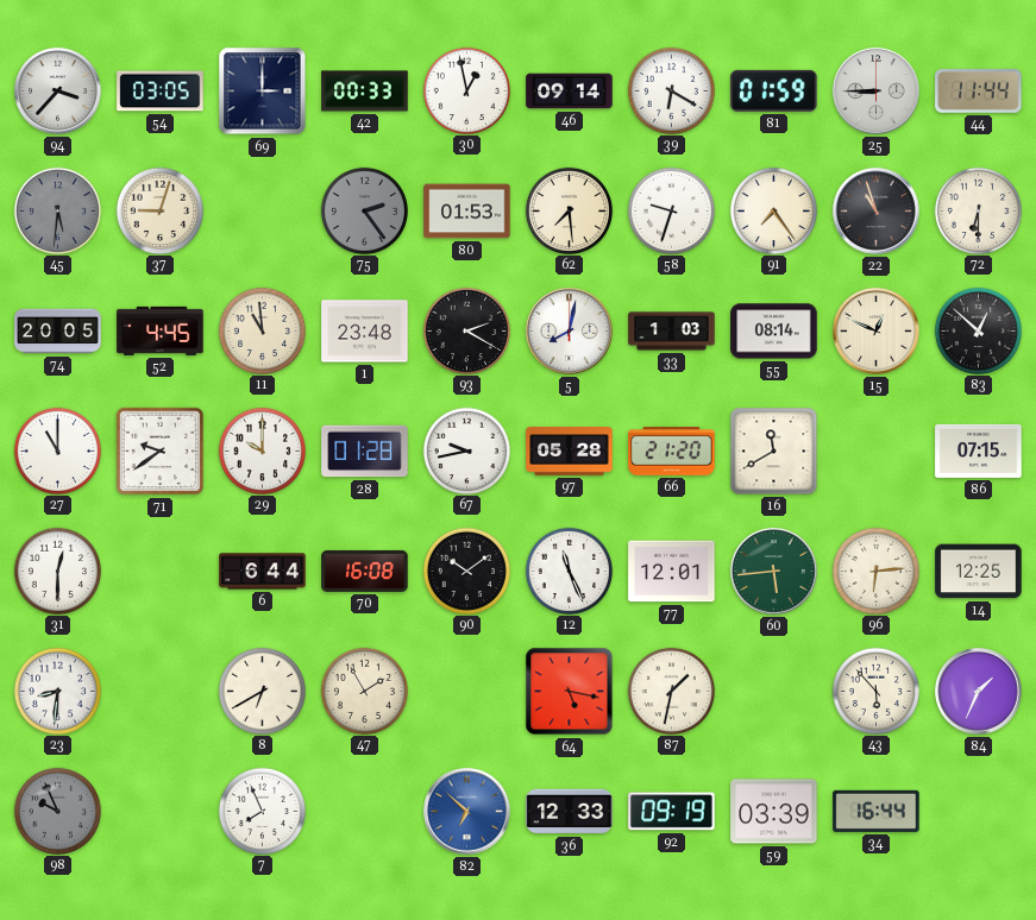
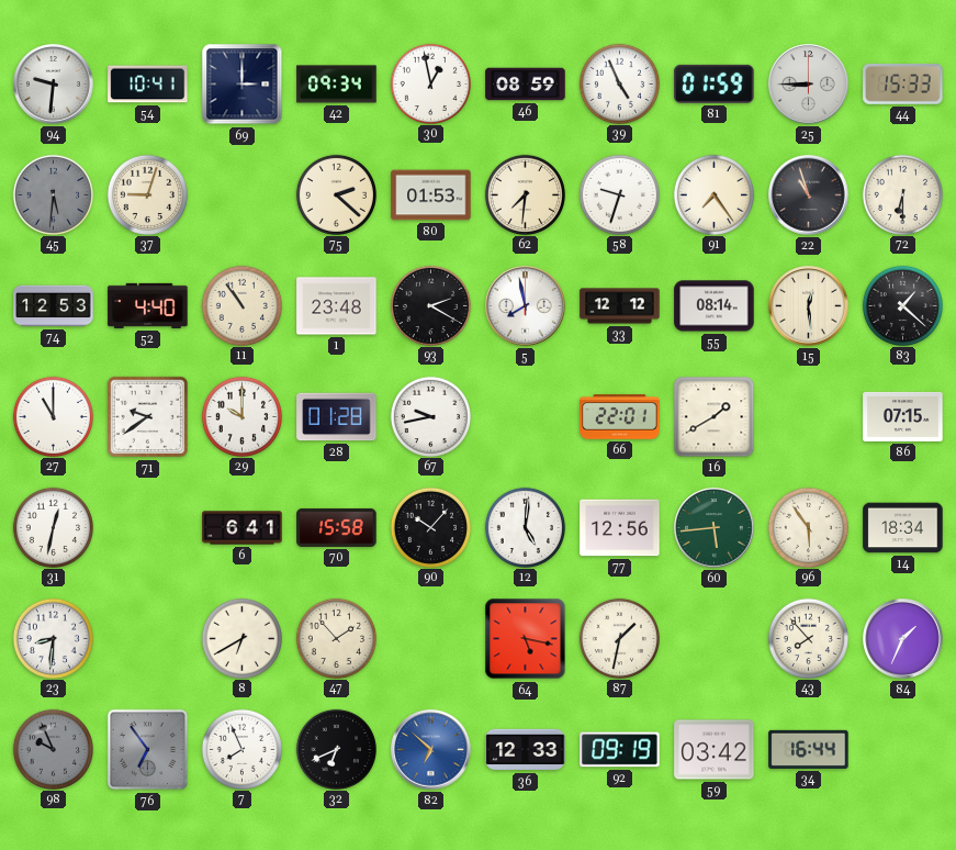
94: 3:37 -> 9:31
54: 03:05 -> 10:41
42: 00:33 -> 09:34
46: 09:14 -> 08:59
39: 6:20 -> 4:56
44: 11:44 -> 15:33
75: 2:24 -> 2:22
75 dial: grey -> cream
62: 7:29 -> 7:31
74: 20:05 -> 12:53
52: 4:45 -> 4:40
11: 10:59 -> 10:54
5: 8:02 -> 7:58
33: 1:03 -> 12:12
15: 12:49 -> 12:29
83: 12:52 -> 1:22
97: 05:28 -> none
66: 21:20 -> 22:01
16: 11:40 -> 1:40
31: 12:30 -> 12:32
6: 6:44 -> 6:41
70: 16:08 -> 15:58
90: 10:09 -> 10:07
12: 11:26 -> 5:01
77: 12:01 -> 12:56
96: 6:14 -> 5:54
14: 12:25 -> 18:34
47: 1:55 -> 1:53
43: 5:53 -> 7:53
76: none -> 6:54
32: none -> 6:41
59: 03:39 -> 03:42
